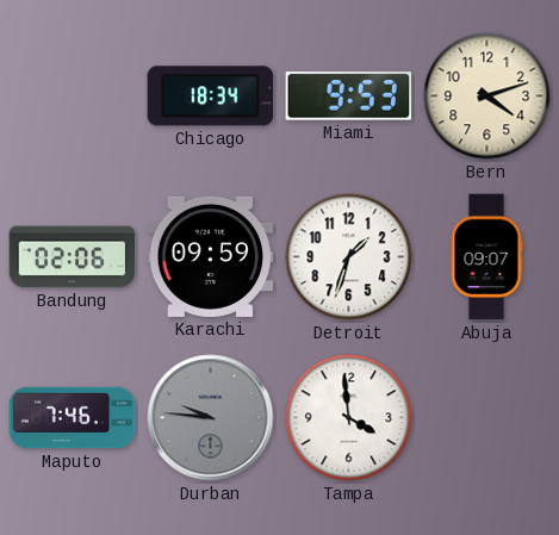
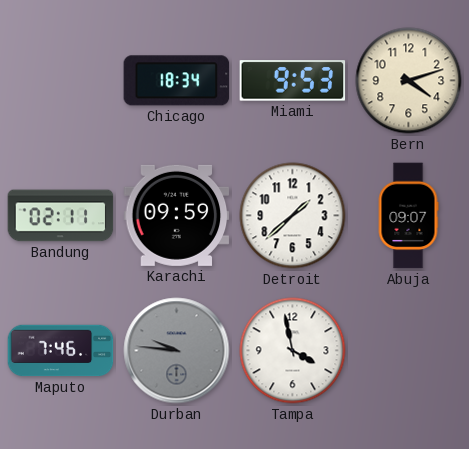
Bandung: 02:06 -> 02:11
Detroit: 1:33 -> 1:38
Tampa: 3:59 -> 3:58
